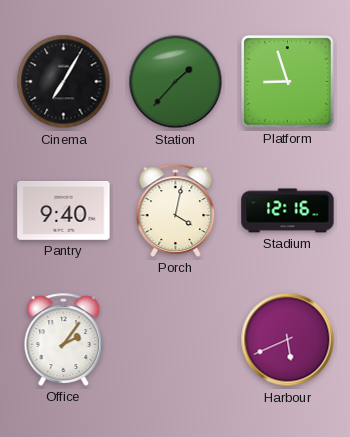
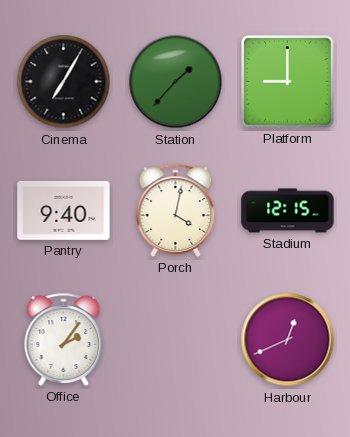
Platform: 8:57 -> 9:00
Stadium: 12:16 -> 12:15
Harbour: 5:41 -> 12:41
